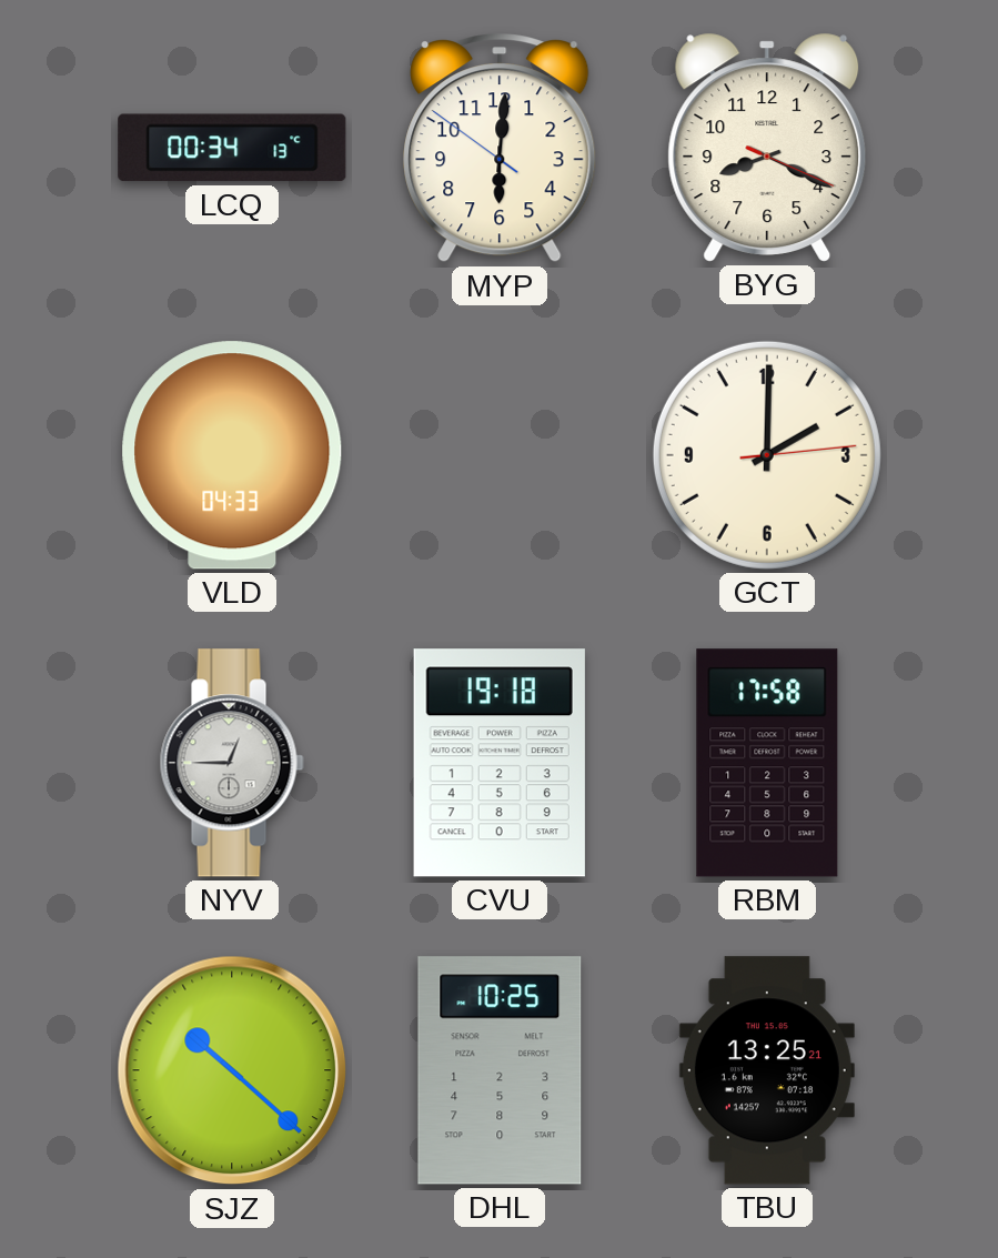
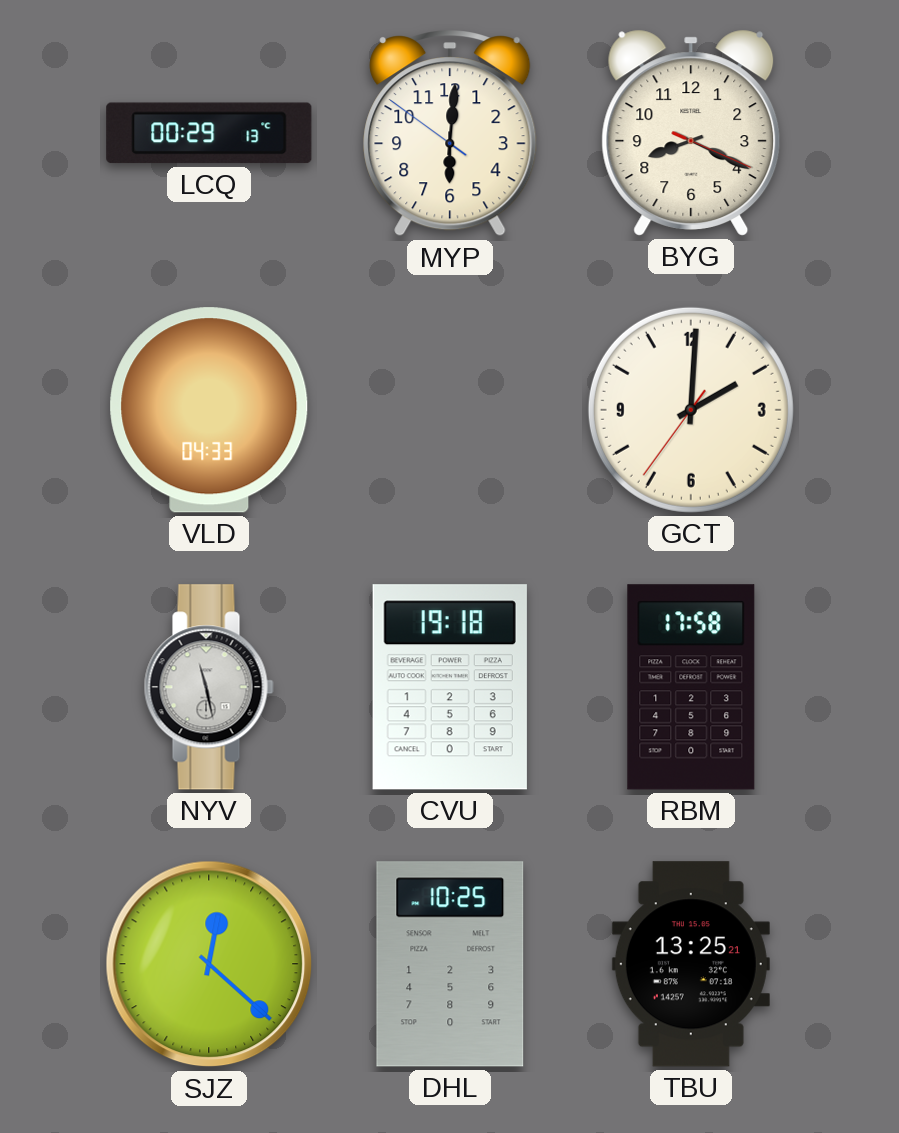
LCQ: 00:34 -> 00:29
GCT: 2:00:14 -> 2:00:36
NYV: 12:45 -> 11:28
SJZ: 10:22 -> 12:22
